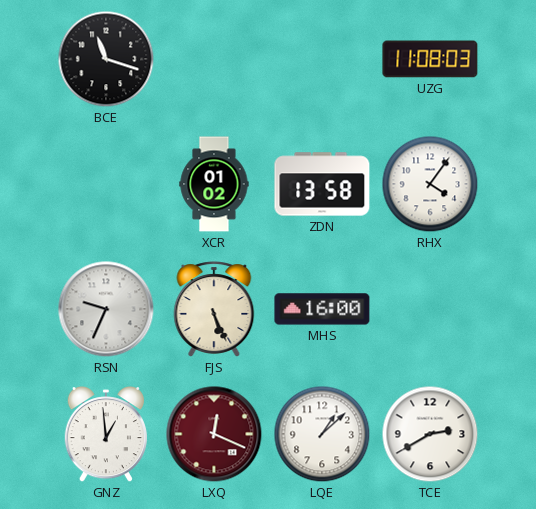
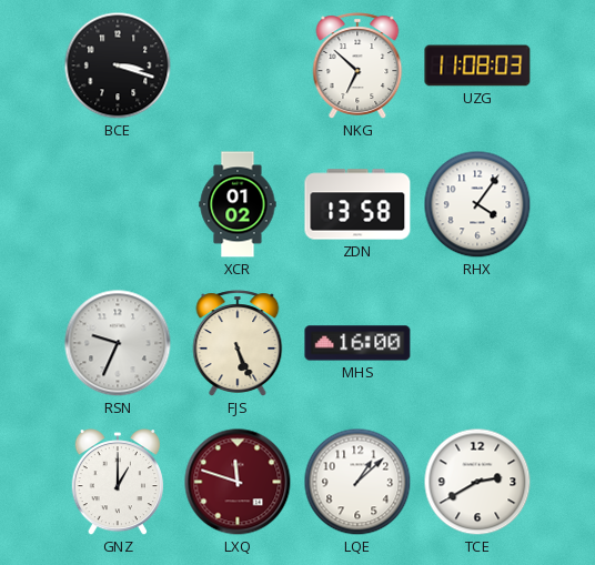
BCE: 11:18 -> 3:18
NKG: none -> 6:52
GNZ: 12:59 -> 1:00
LXQ: 12:19 -> 11:48
